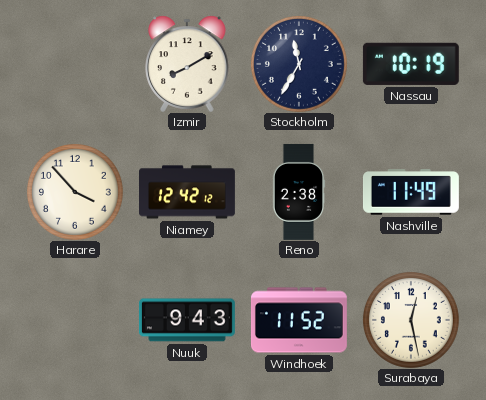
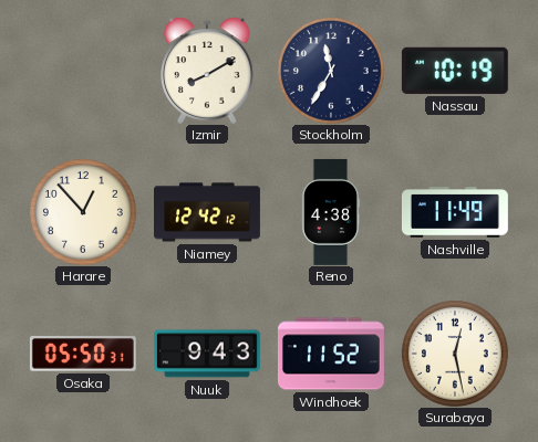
Harare: 3:53 -> 12:53
Reno: 2:38 -> 4:38
Osaka: none -> 05:50
